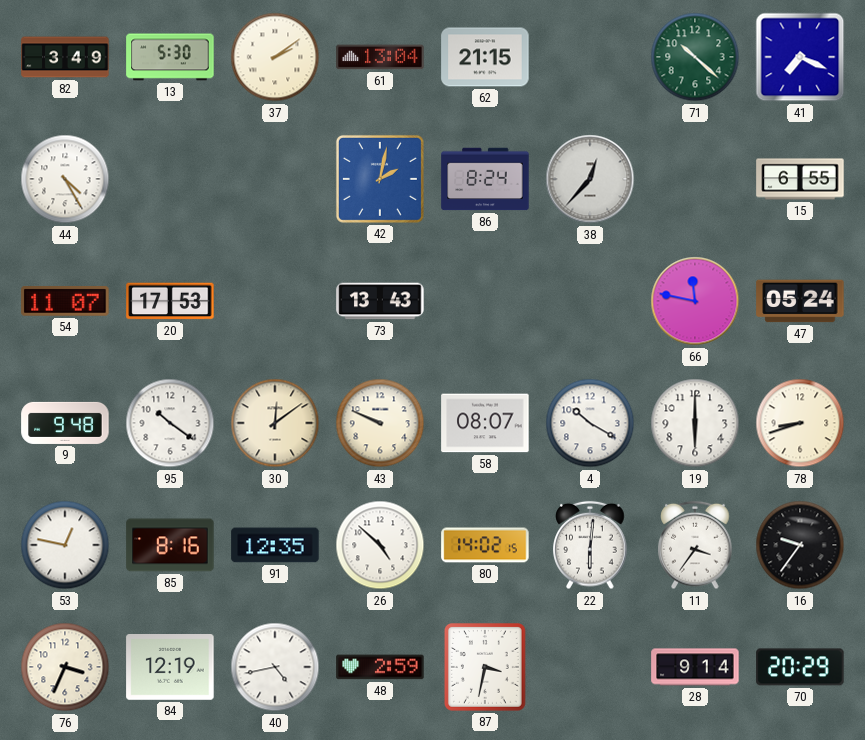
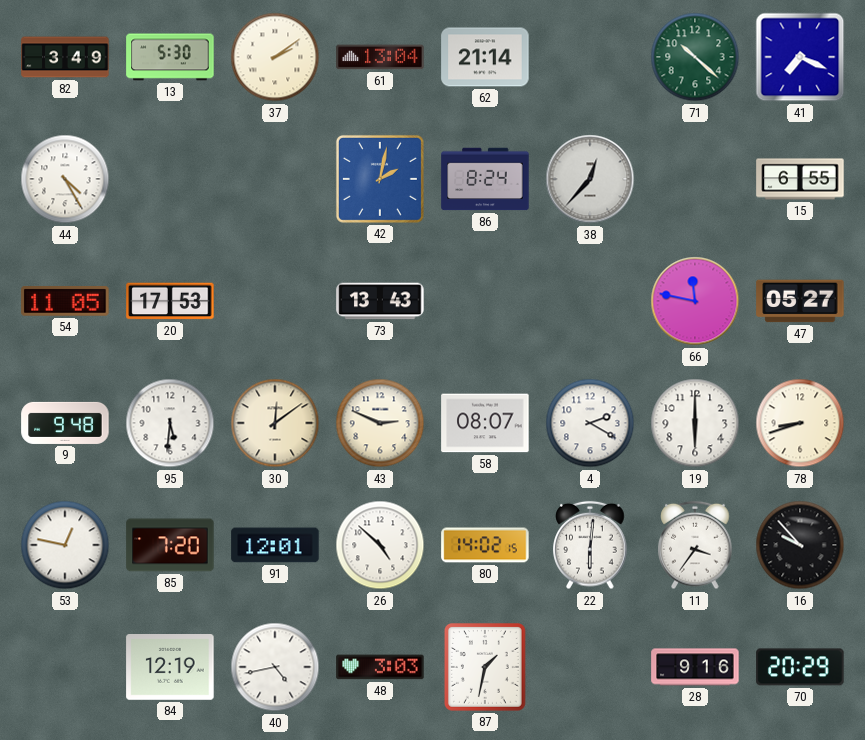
62: 21:15 -> 21:14
54: 11:07 -> 11:05
47: 05:24 -> 05:27
95: 10:21 -> 5:31
43: 9:49 -> 2:49
4: 10:20 -> 2:20
85: 8:16 -> 7:20
91: 12:35 -> 12:01
16: 9:36 -> 9:53
76: 3:34 -> none
48: 2:59 -> 3:03
87: 3:32 -> 1:32
28: 9:14 -> 9:16
